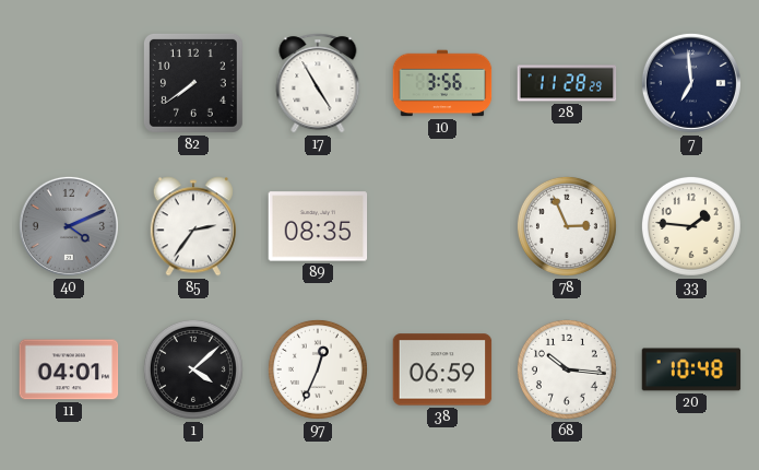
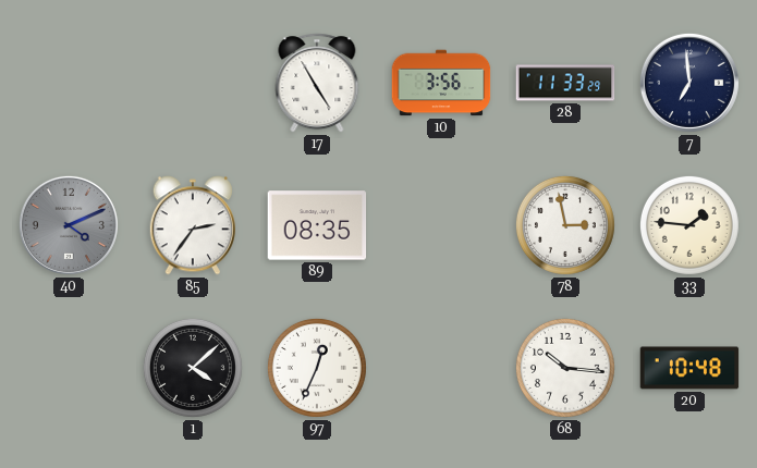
82: 7:39 -> none
28: 11:28 -> 11:33
78: 2:56 -> 2:58
11: 04:01 -> none
38: 06:59 -> none
